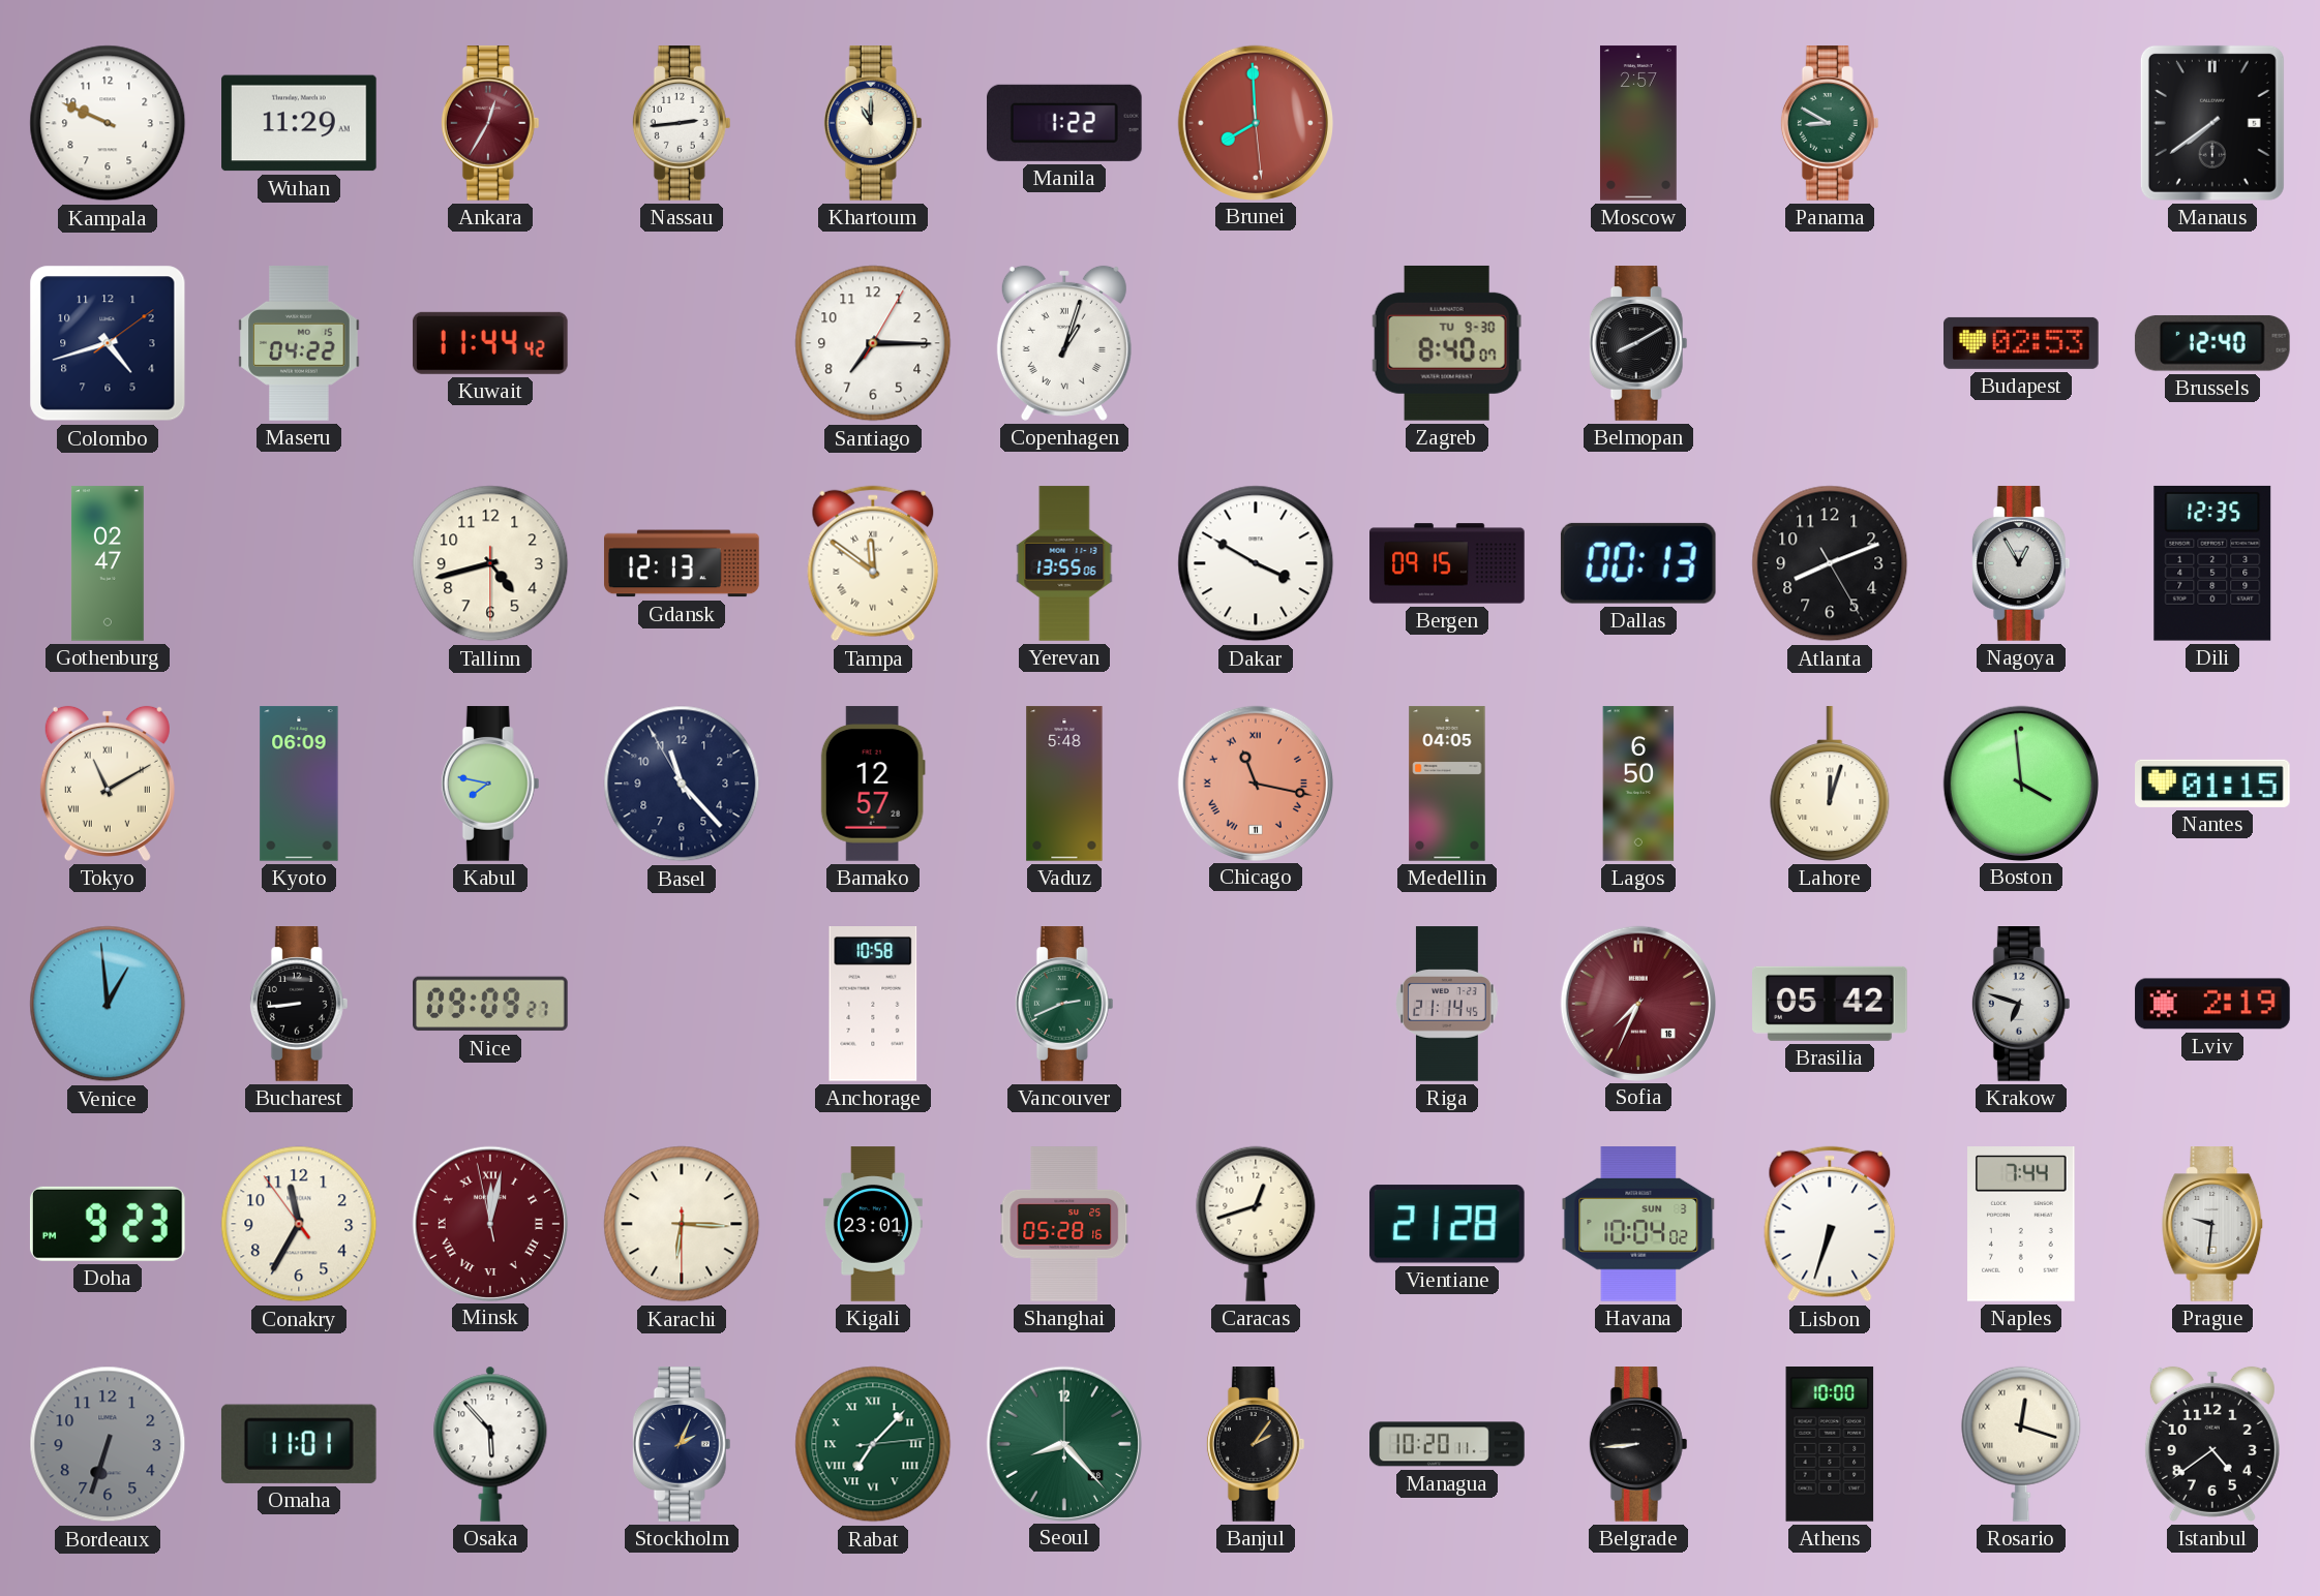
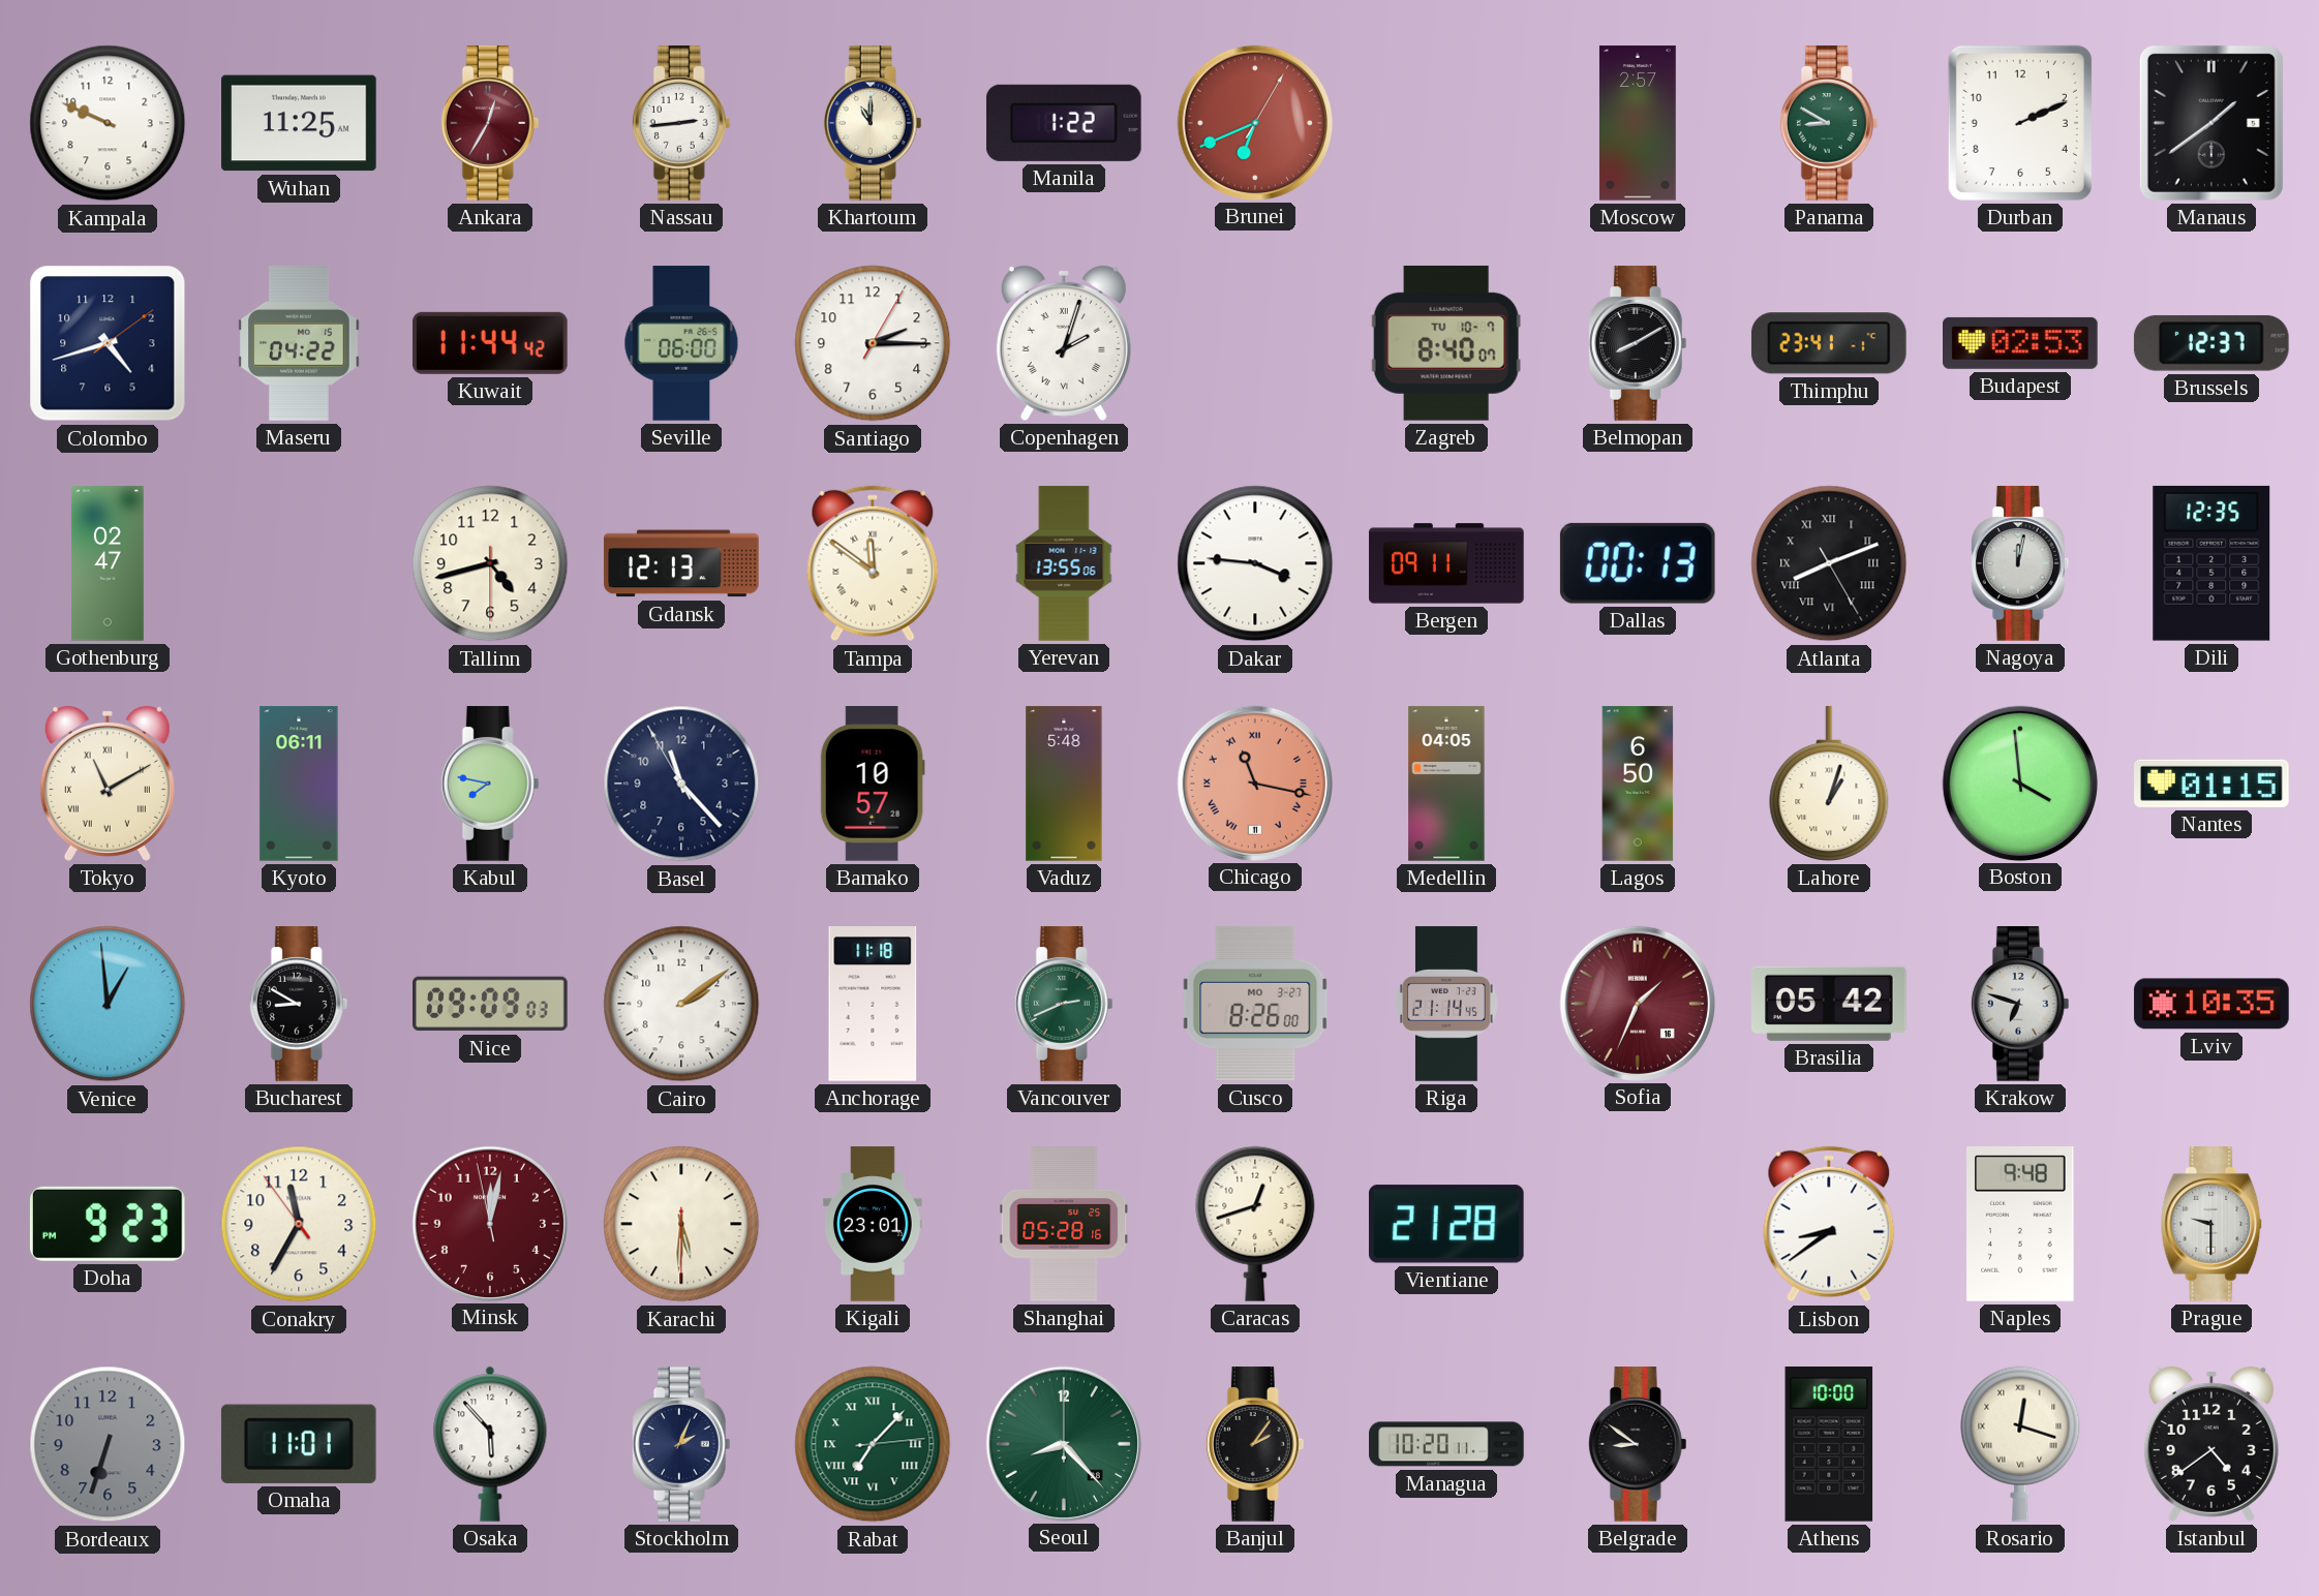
Wuhan: 11:29 -> 11:25
Brunei: 7:59 -> 6:41
Durban: none -> 2:11
Manaus: 7:39 -> 1:39
Seville: none -> 06:00
Santiago: 7:15 -> 2:15
Copenhagen: 1:03 -> 2:03
Zagreb date: TU 9-30 -> TU 10-7
Thimphu: none -> 23:41
Brussels: 12:40 -> 12:37
Dakar: 3:50 -> 3:46
Bergen: 09:15 -> 09:11
Atlanta numerals: Arabic -> Roman
Nagoya: 12:55 -> 12:02
Kyoto: 06:09 -> 06:11
Bamako: 12:57 -> 10:57
Lahore: 12:03 -> 1:03
Bucharest: 8:44 -> 8:50
Nice: 09:09:27 -> 09:09:03
Cairo: none -> 2:09
Anchorage: 10:58 -> 11:18
Cusco: none -> 8:26
Sofia: 7:34 -> 1:34
Lviv: 2:19 -> 10:35
Minsk numerals: Roman -> Arabic
Karachi: 6:15 -> 5:30
Havana: 10:04 -> none
Lisbon: 6:33 -> 8:39
Naples: 7:44 -> 9:48
Prague: 9:31 -> 9:30
Belgrade: 8:44 -> 8:51
